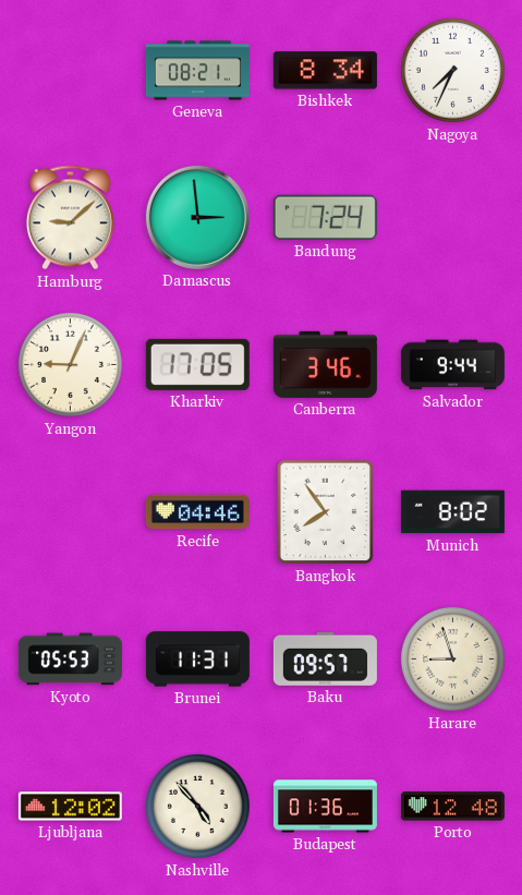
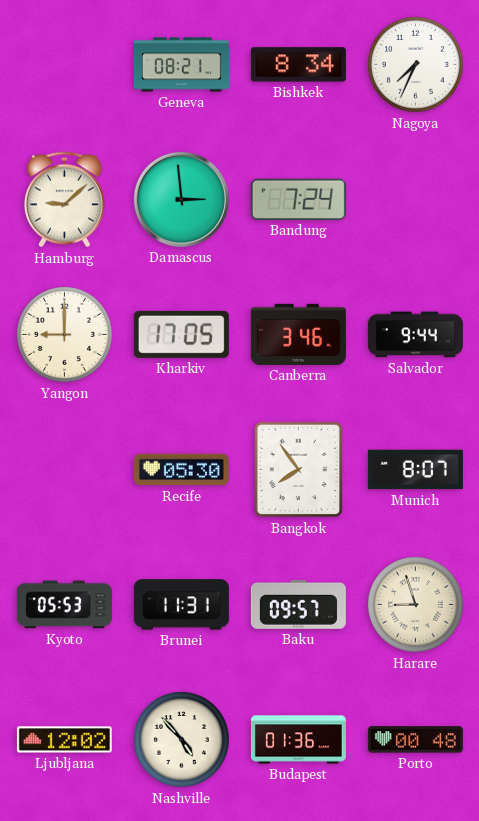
Yangon: 9:04 -> 9:00
Recife: 04:46 -> 05:30
Munich: 8:02 -> 8:07
Porto: 12:48 -> 00:48
